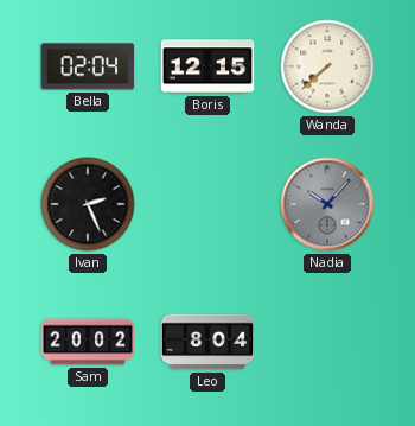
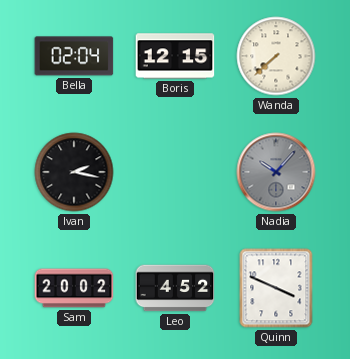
Ivan: 2:26 -> 2:17
Leo: 8:04 -> 4:52
Quinn: none -> 3:49
